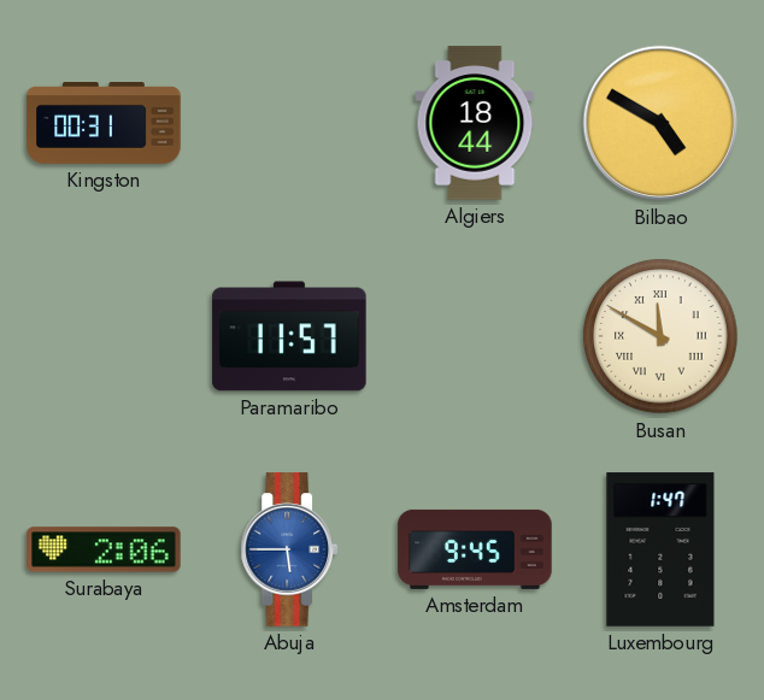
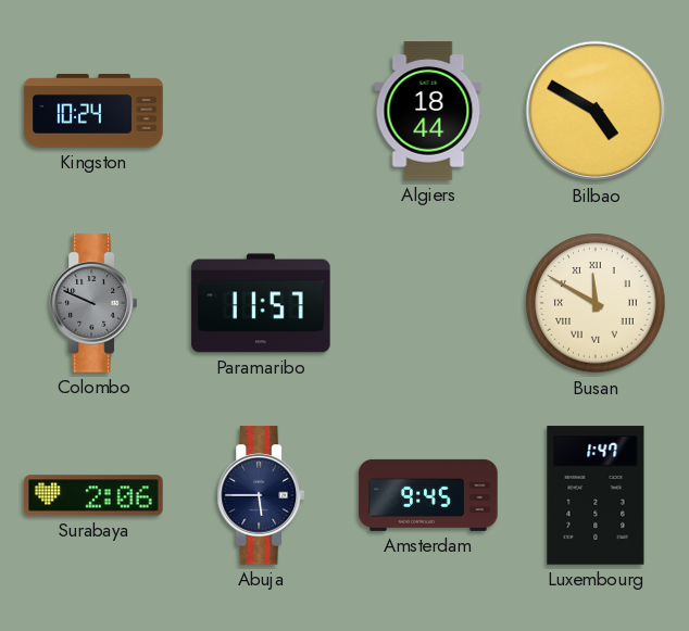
Kingston: 00:31 -> 10:24
Colombo: none -> 9:49
Abuja dial: blue -> navy
